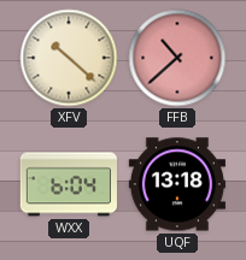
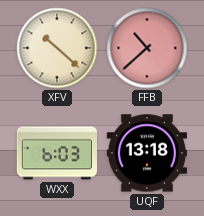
WXX: 6:04 -> 6:03
